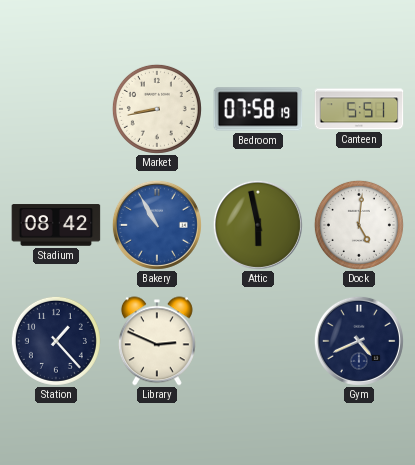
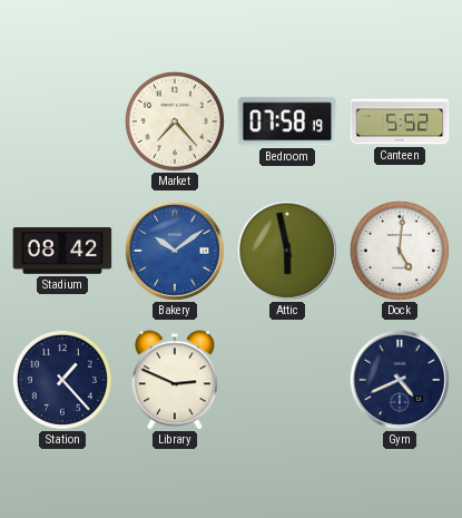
Market: 8:43 -> 7:23
Canteen: 5:51 -> 5:52
Bakery: 10:55 -> 10:09
